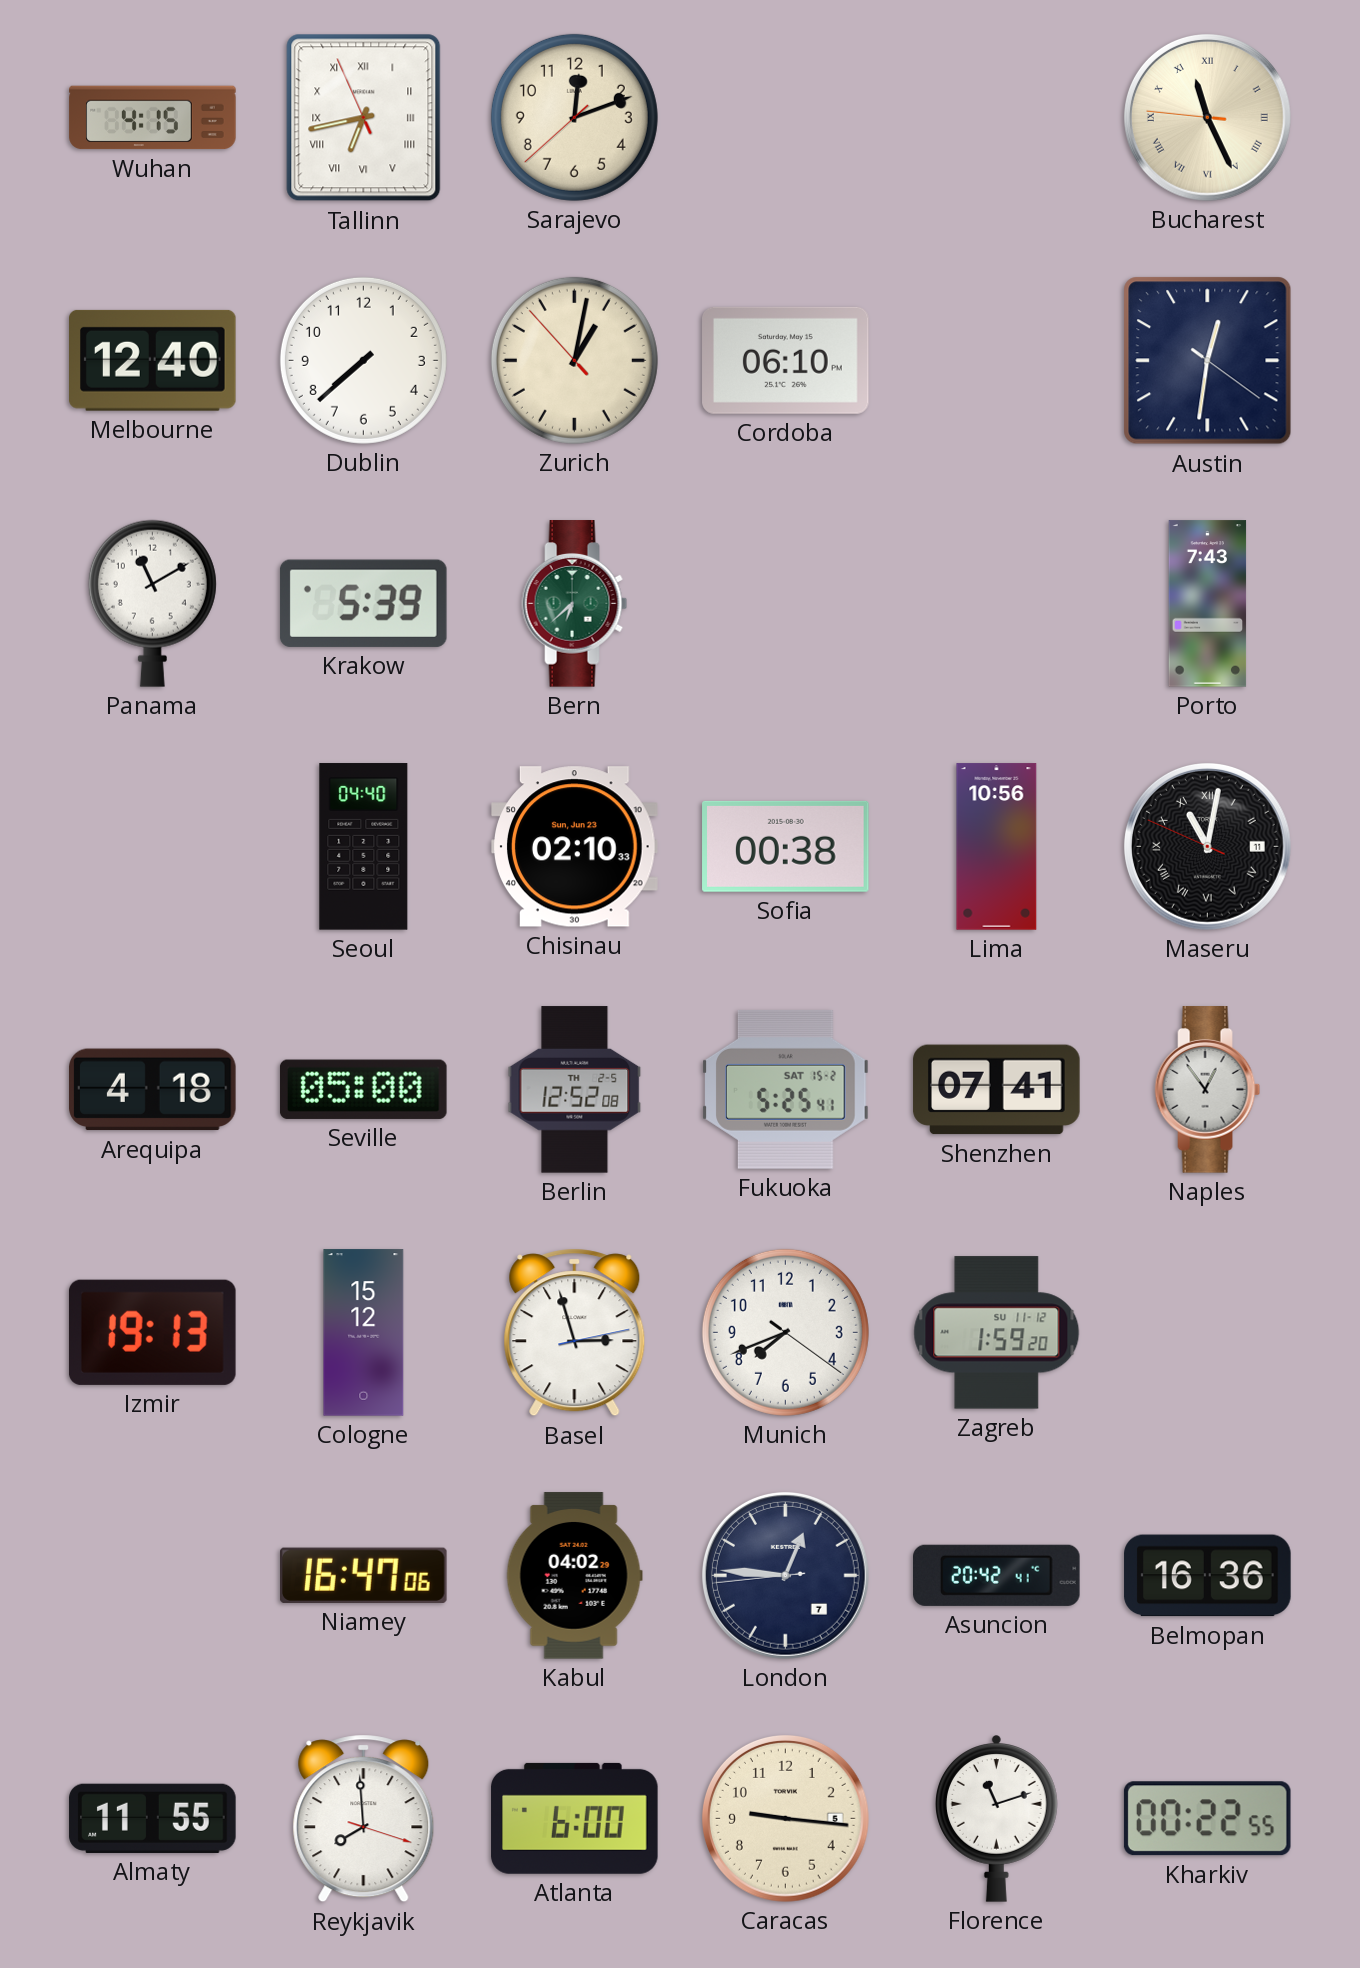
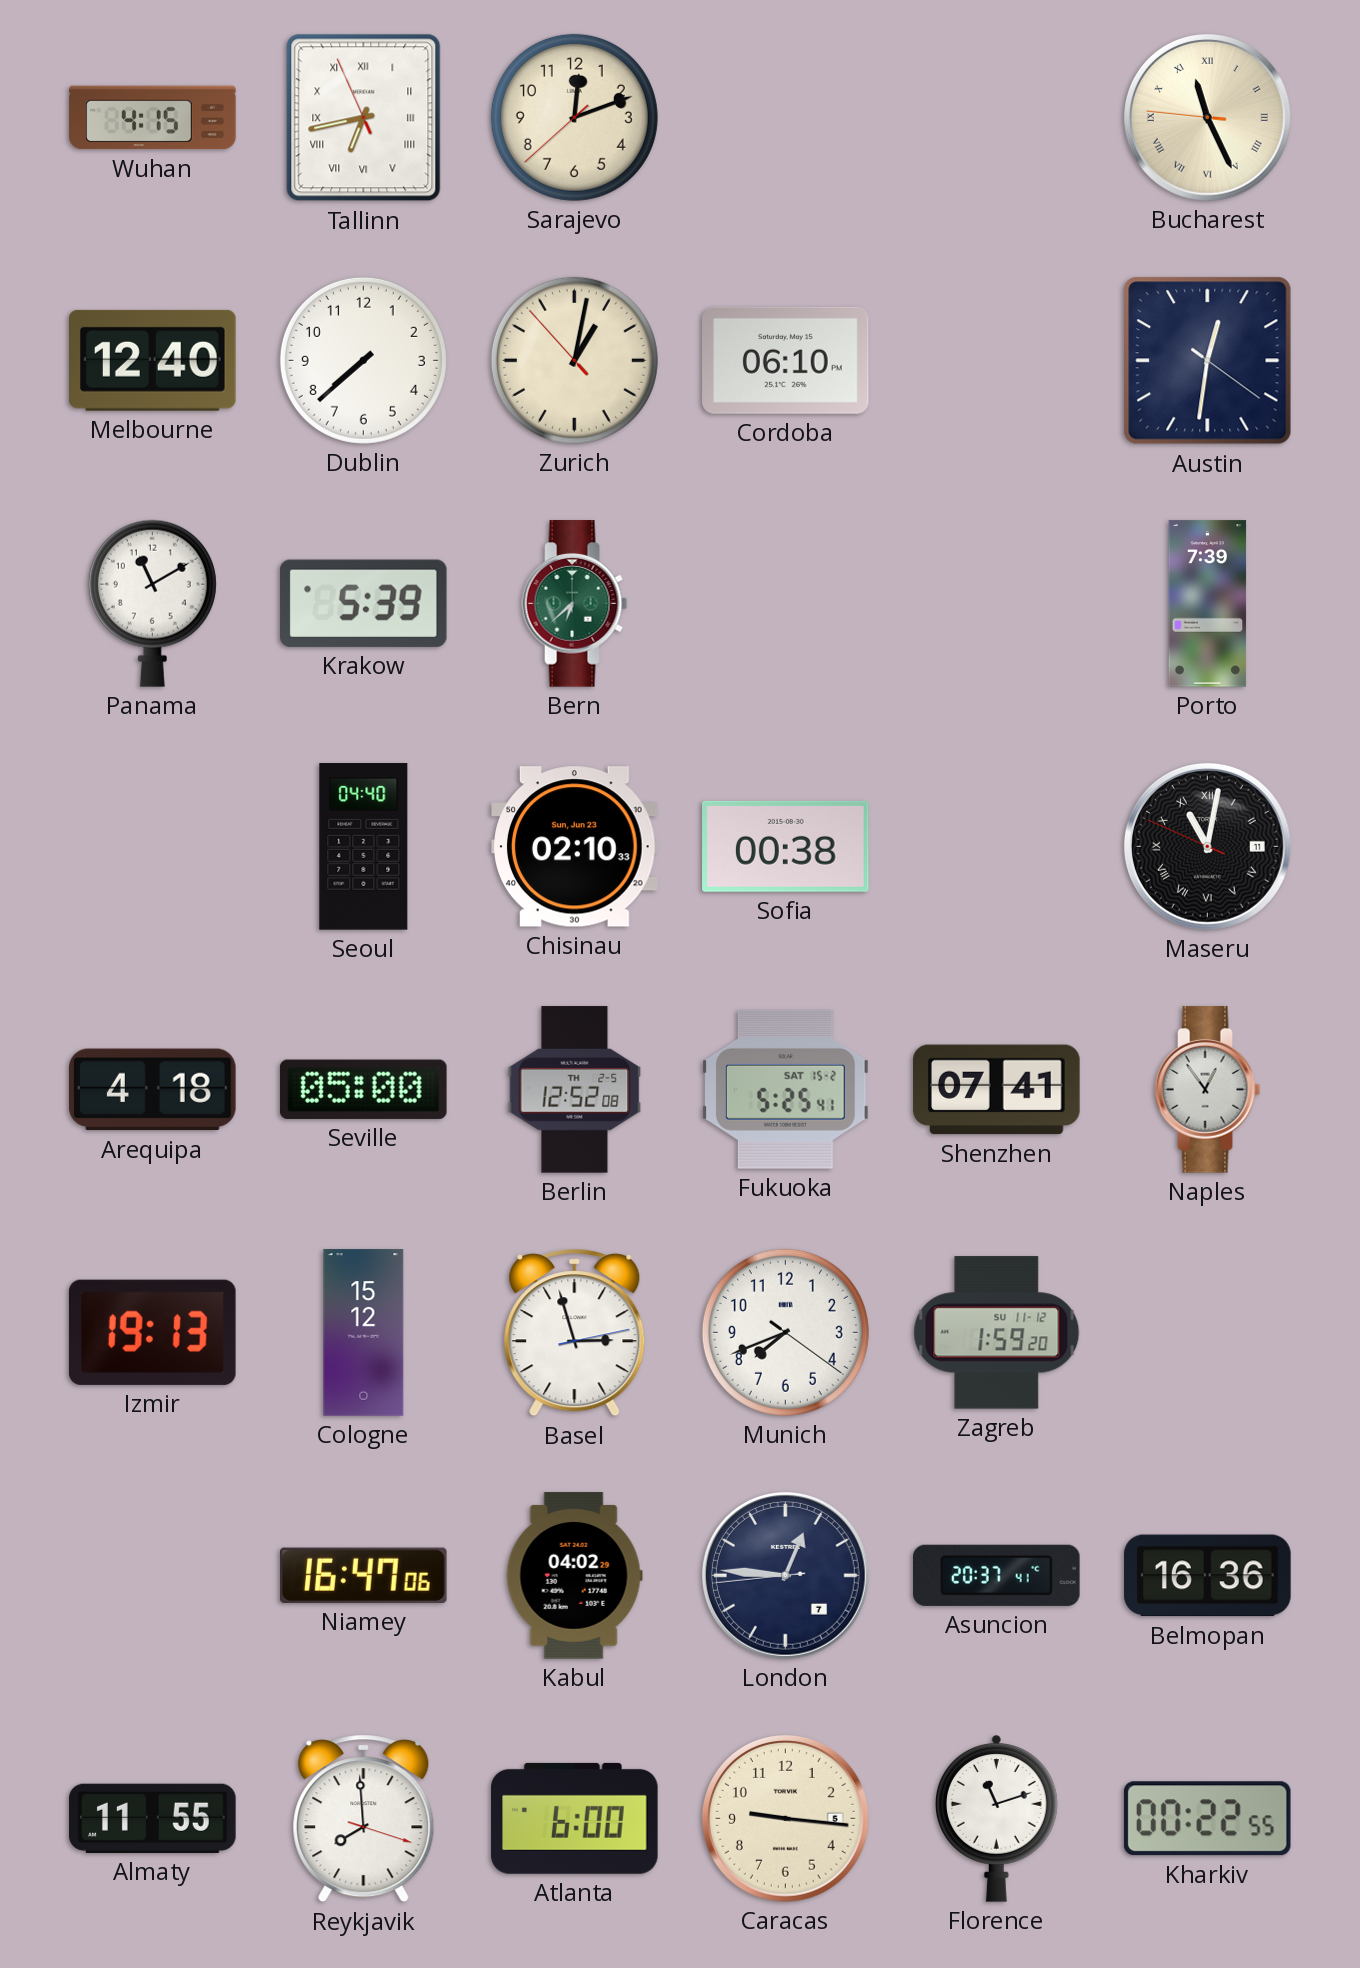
Porto: 7:43 -> 7:39
Lima: 10:56 -> none
Asuncion: 20:42 -> 20:37
